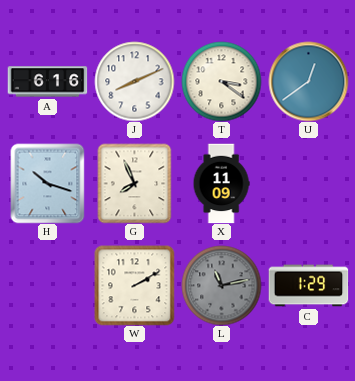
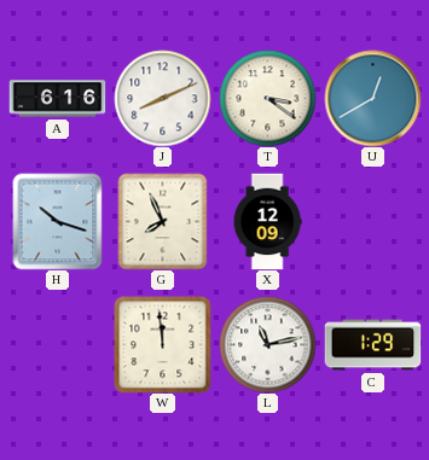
U: 12:39 -> 12:40
X: 11:09 -> 12:09
W: 2:10 -> 11:59
L dial: grey -> white
